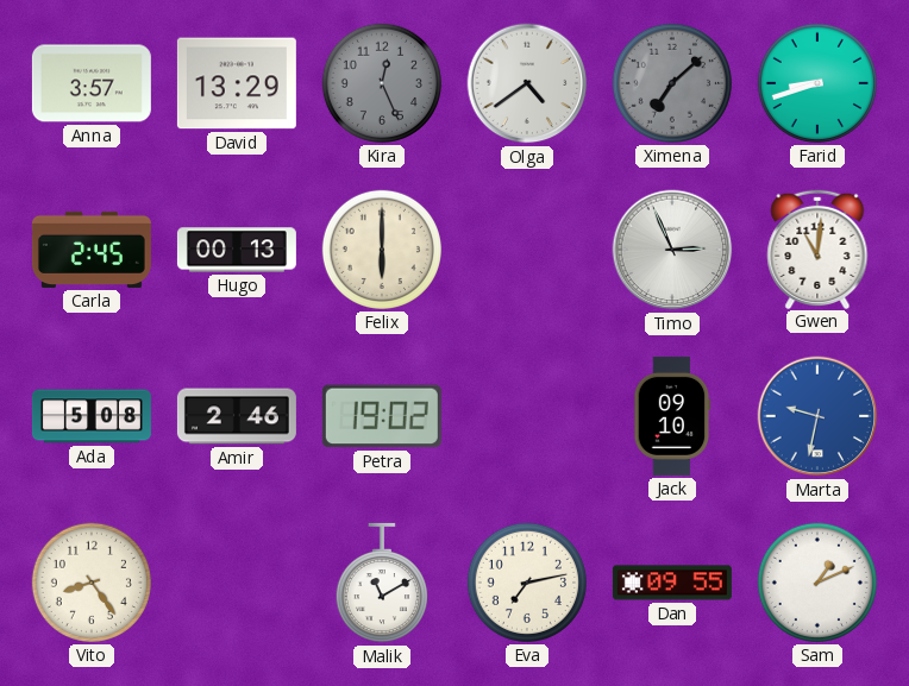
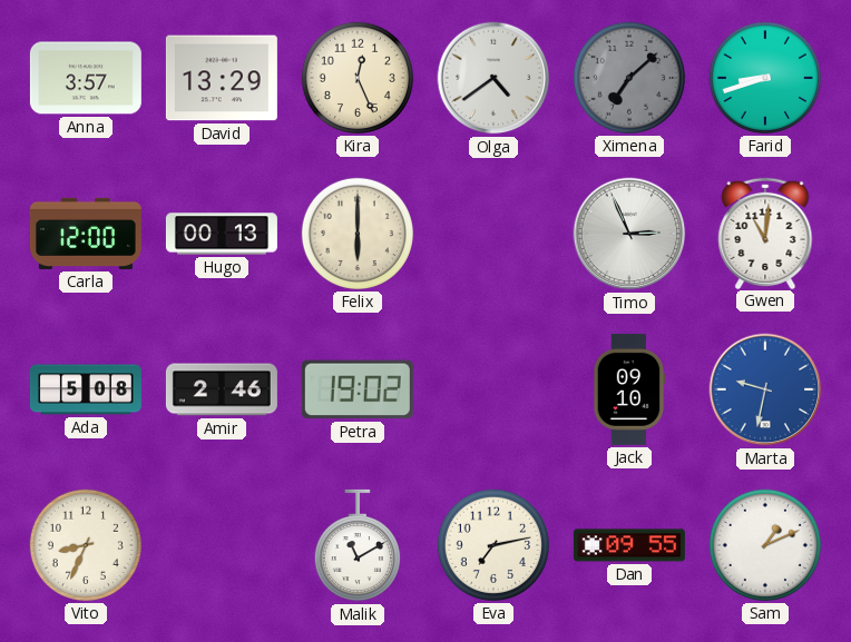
Kira dial: grey -> cream
Carla: 2:45 -> 12:00
Vito: 8:24 -> 8:34
